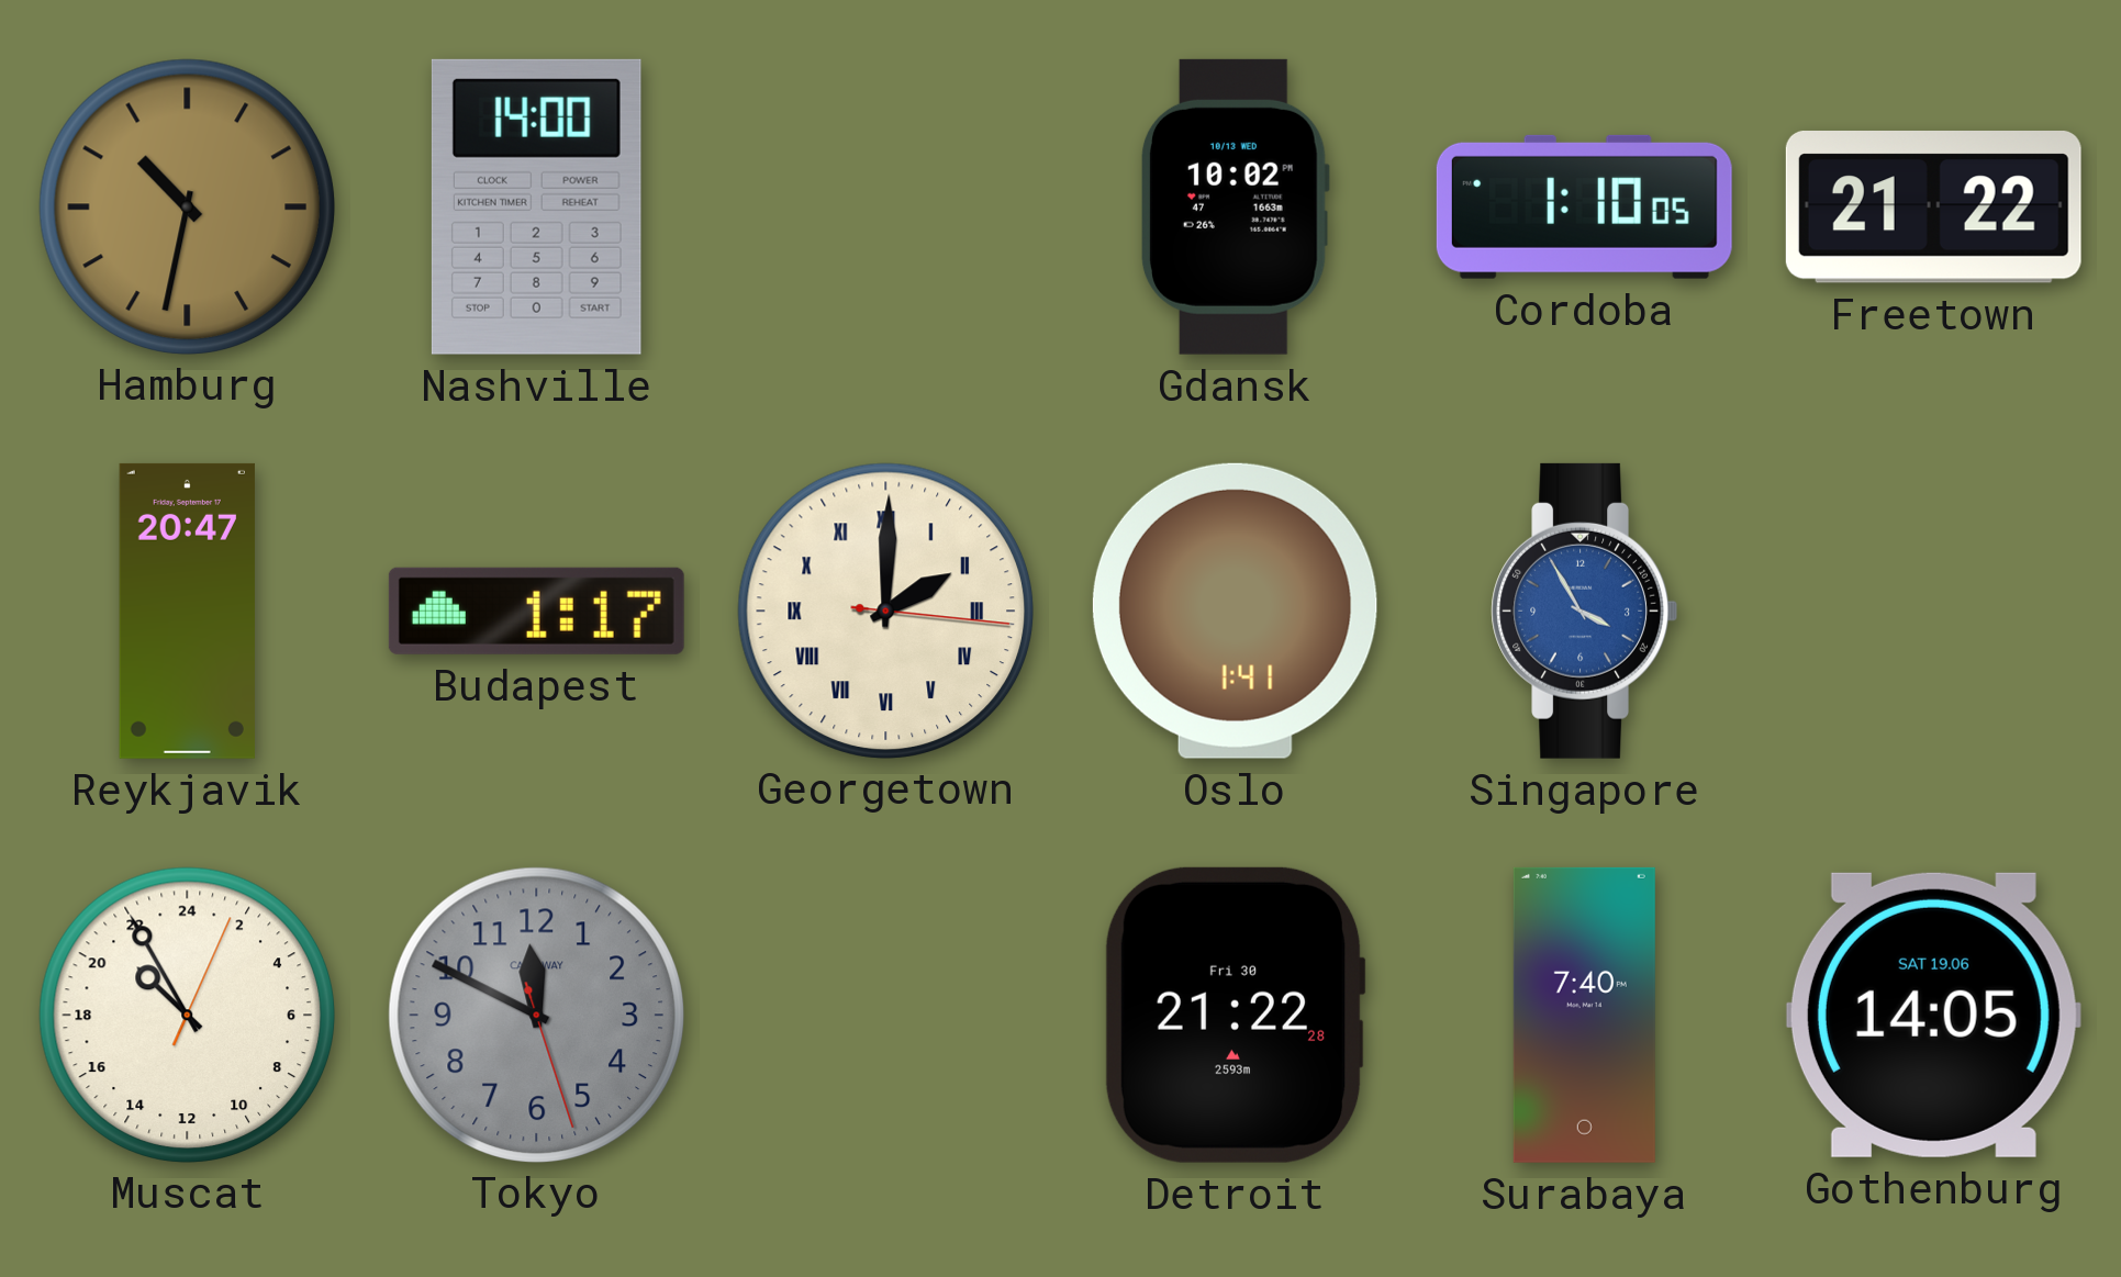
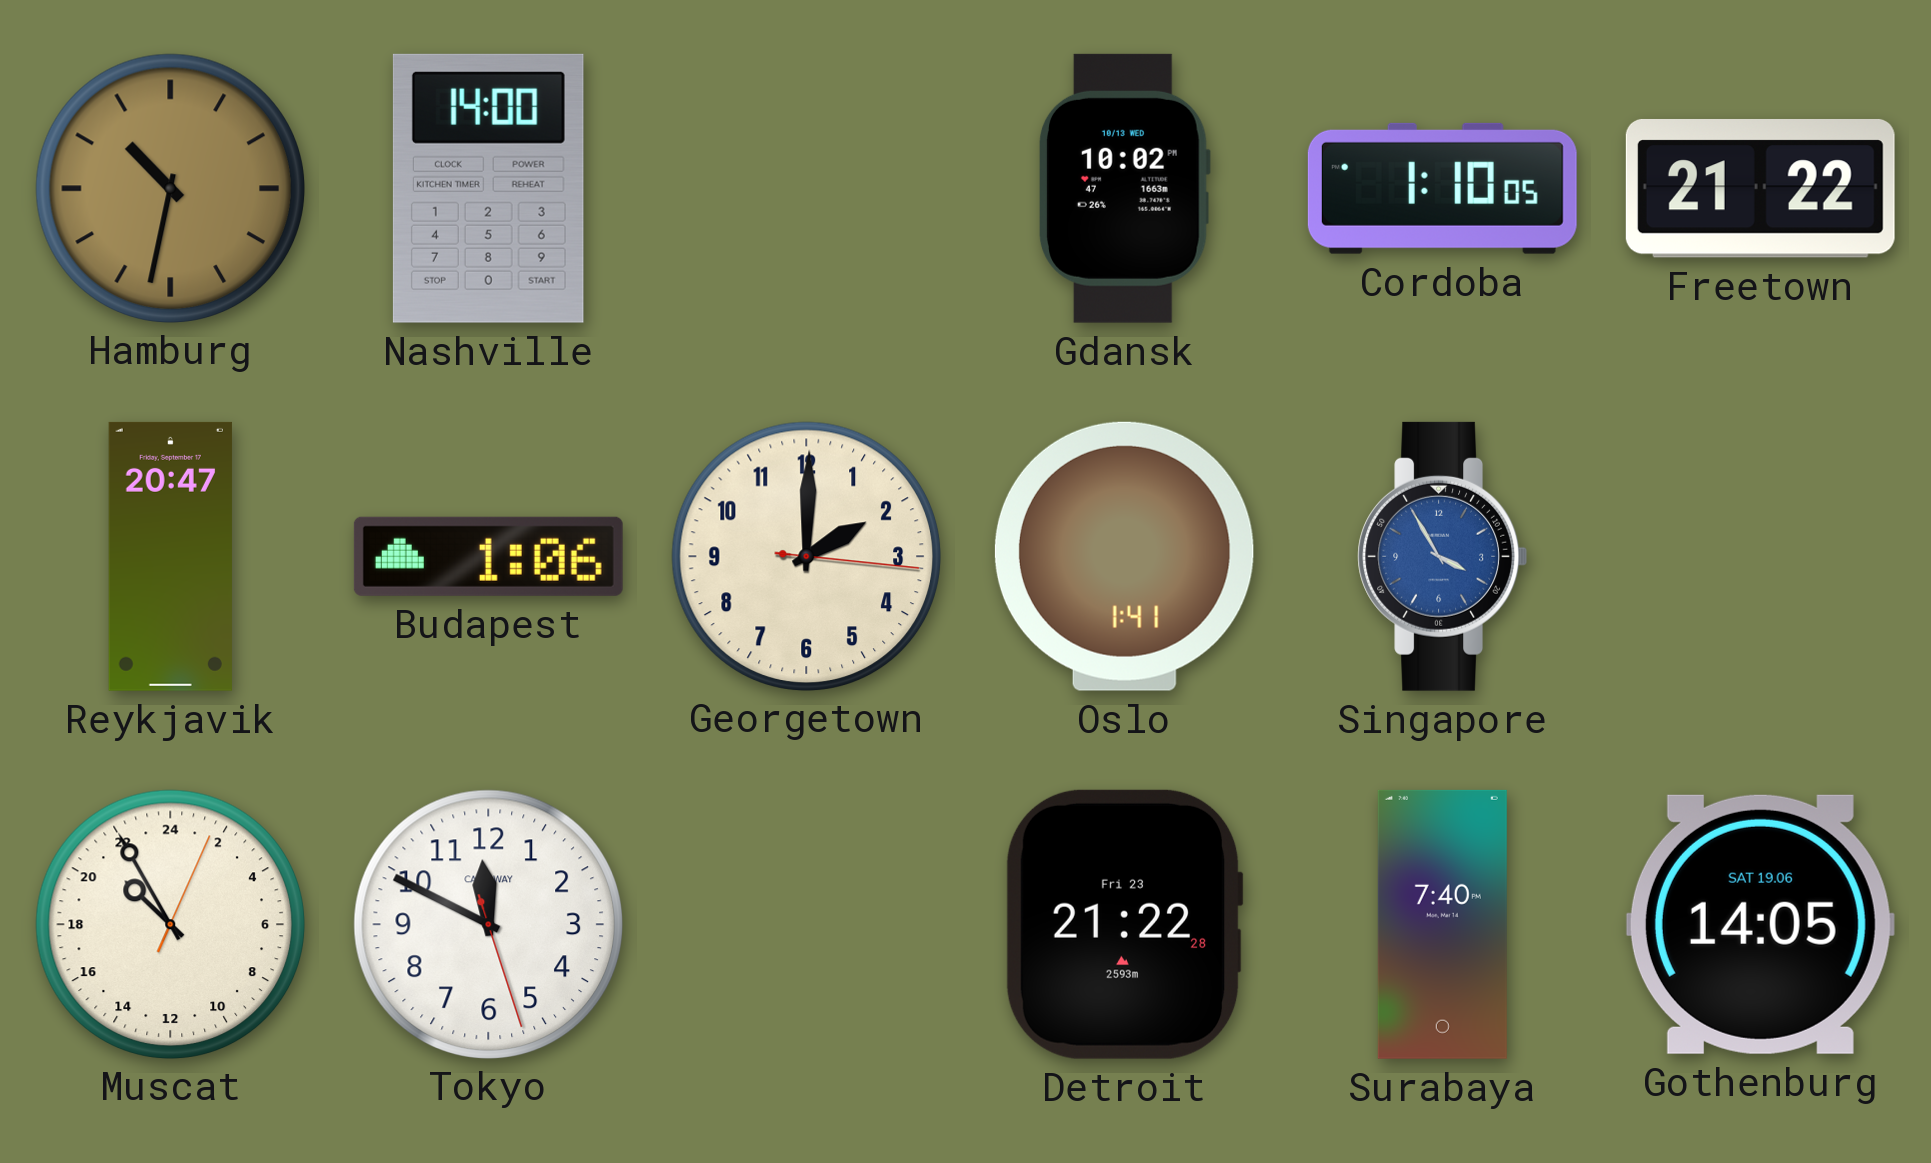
Budapest: 1:17 -> 1:06
Georgetown numerals: Roman -> Arabic
Tokyo dial: grey -> white
Detroit date: Fri 30 -> Fri 23
